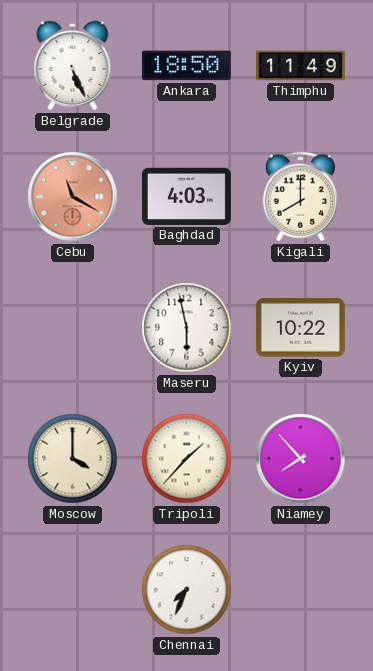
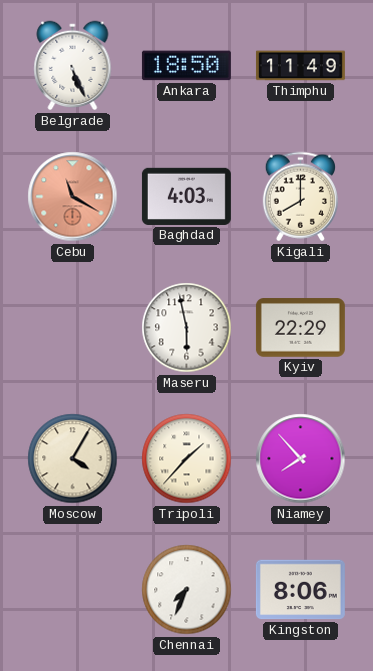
Kyiv: 10:22 -> 22:29
Moscow: 4:00 -> 4:05
Kingston: none -> 8:06
